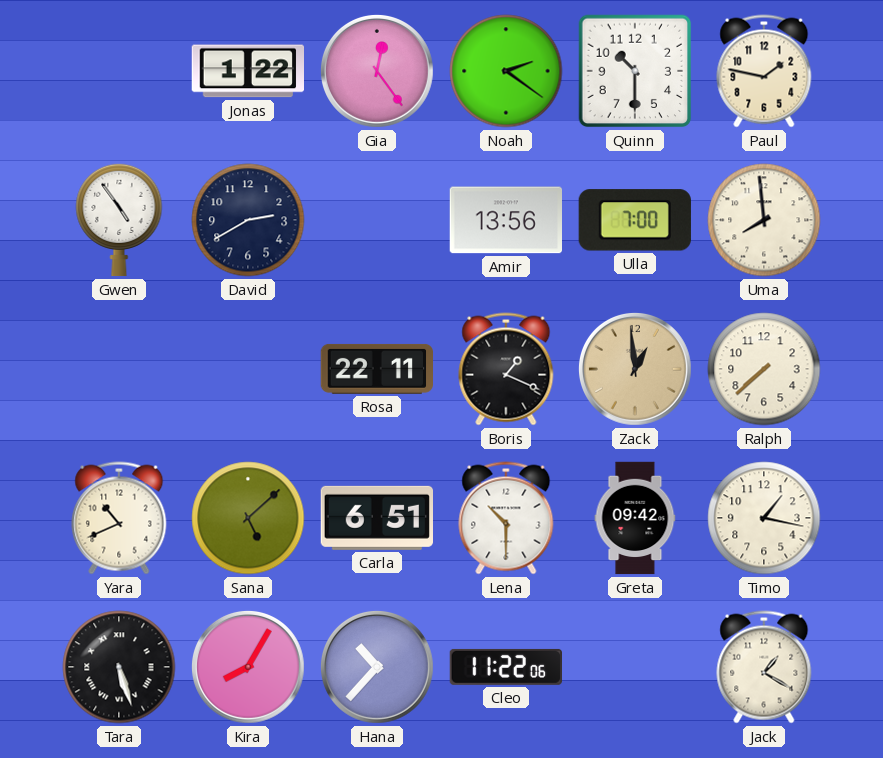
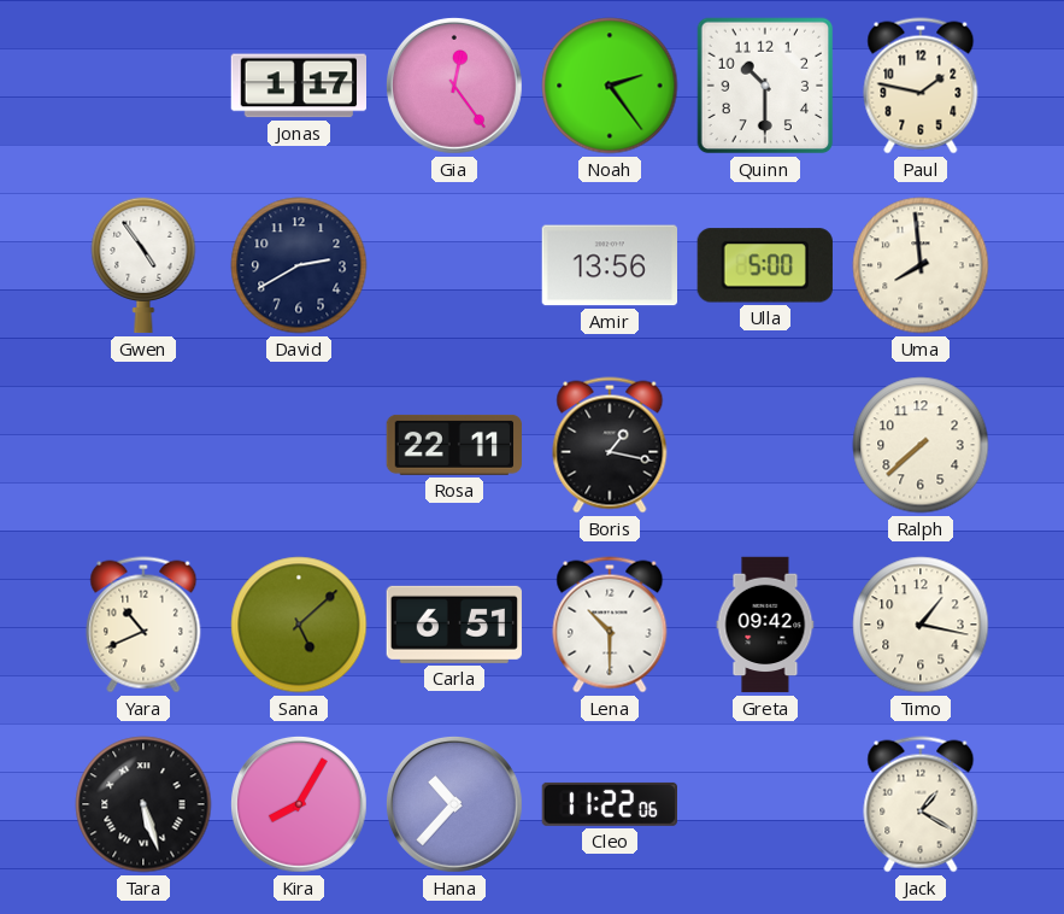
Jonas: 1:22 -> 1:17
Noah: 2:21 -> 2:24
Ulla: 7:00 -> 5:00
Boris: 1:19 -> 1:17
Zack: 12:59 -> none
